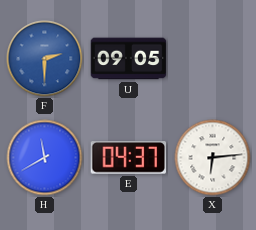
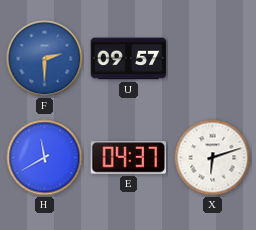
U: 09:05 -> 09:57
X: 6:14 -> 6:12
